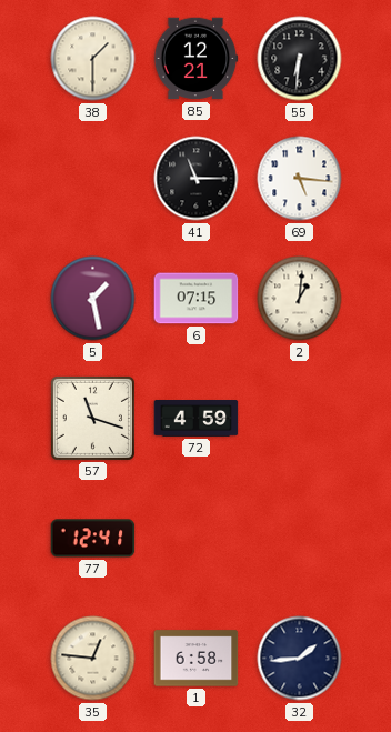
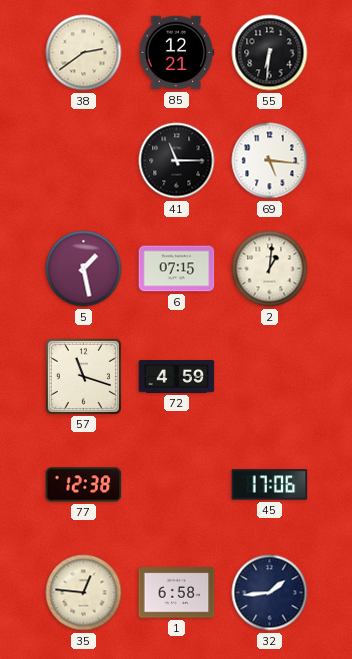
38: 1:30 -> 2:39
77: 12:41 -> 12:38
45: none -> 17:06
